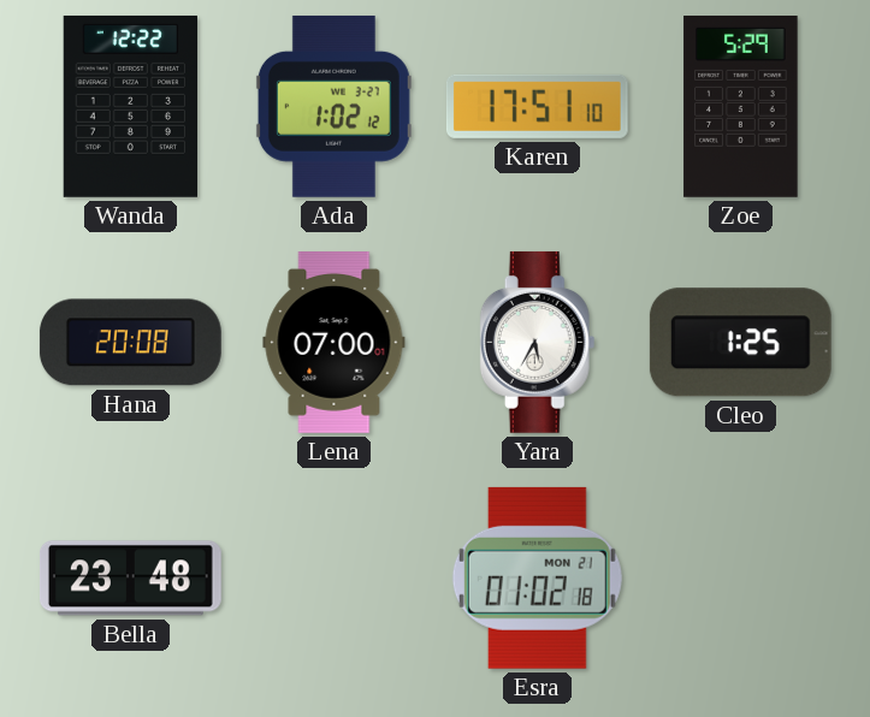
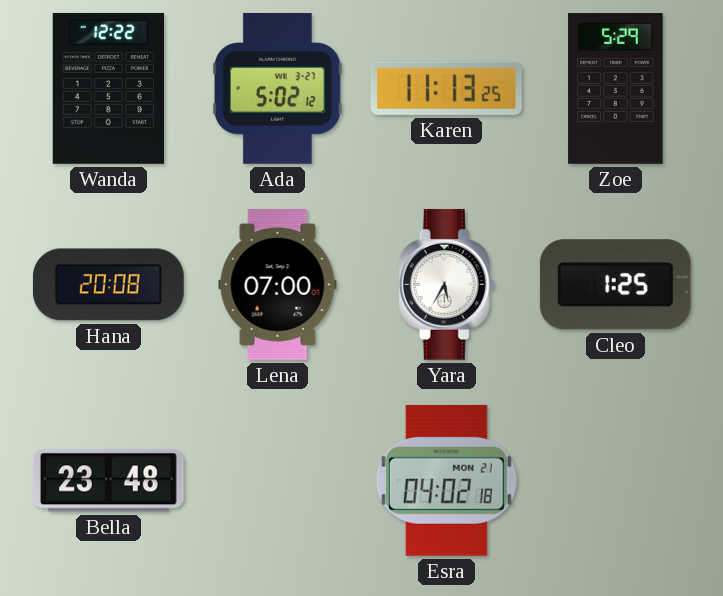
Ada: 1:02 -> 5:02
Karen: 17:51 -> 11:13
Esra: 01:02 -> 04:02
